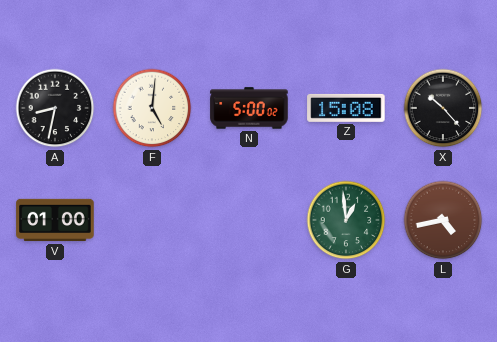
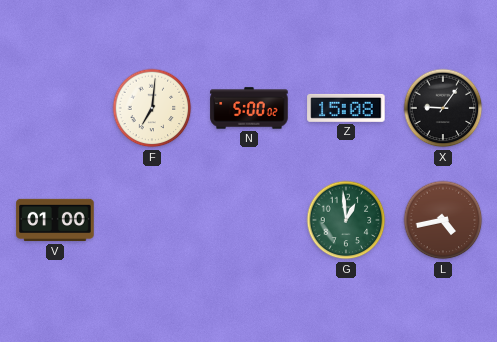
A: 8:32 -> none
F: 5:01 -> 7:01
X: 10:23 -> 9:06
